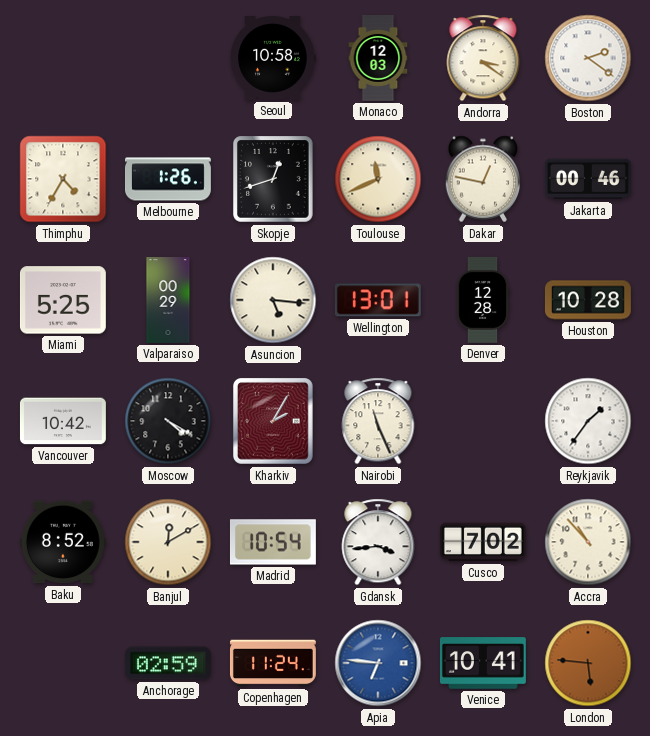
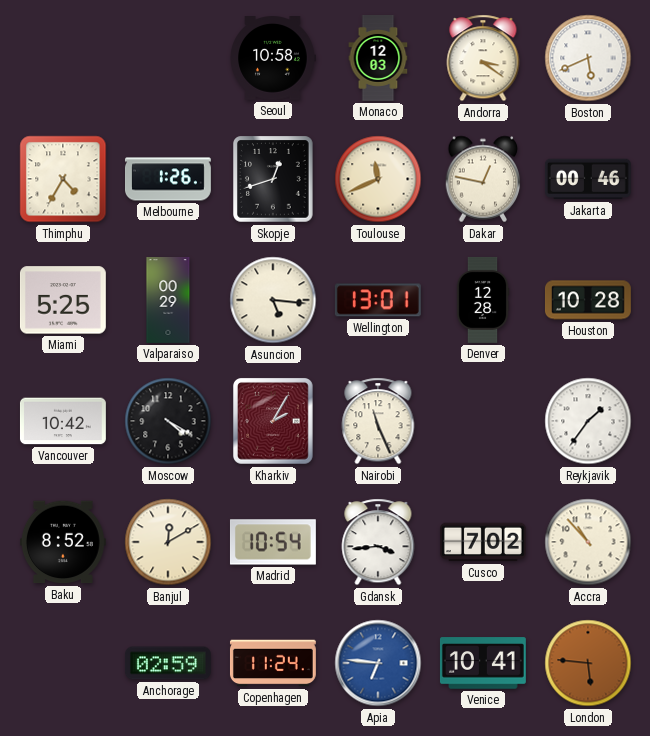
Boston: 2:21 -> 5:41
